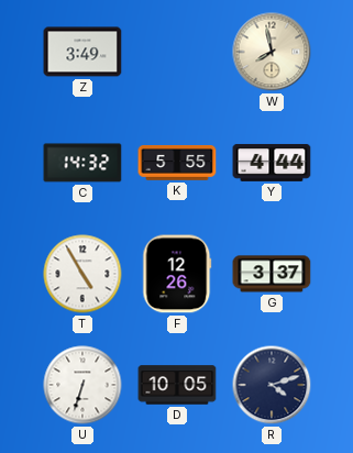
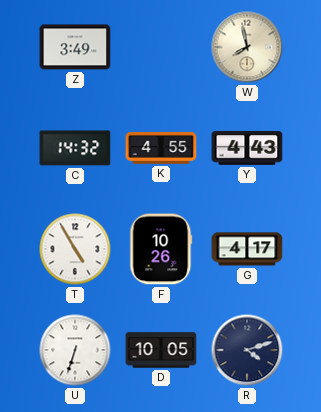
K: 5:55 -> 4:55
Y: 4:44 -> 4:43
F: 12:26 -> 10:26
G: 3:37 -> 4:17
